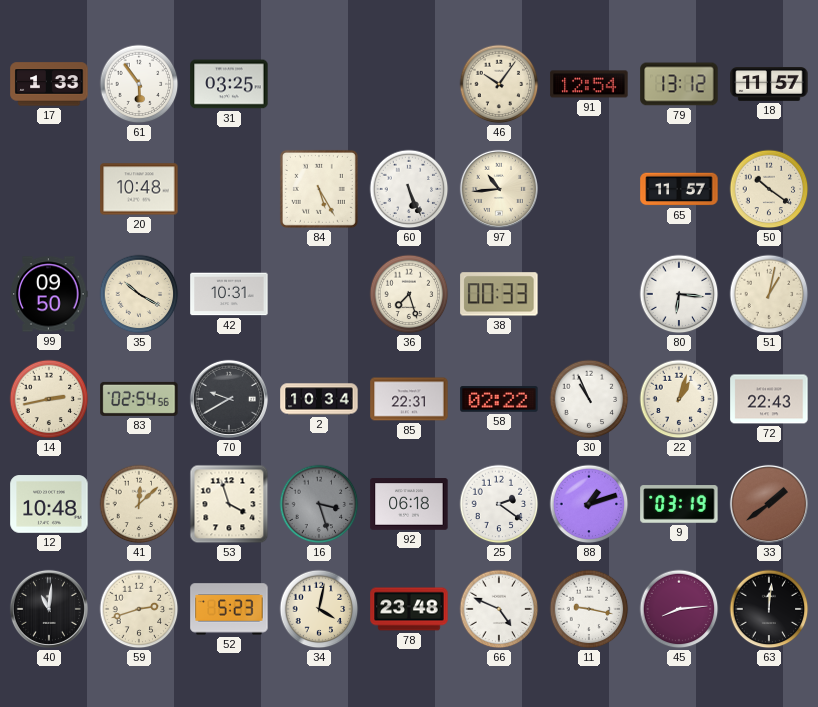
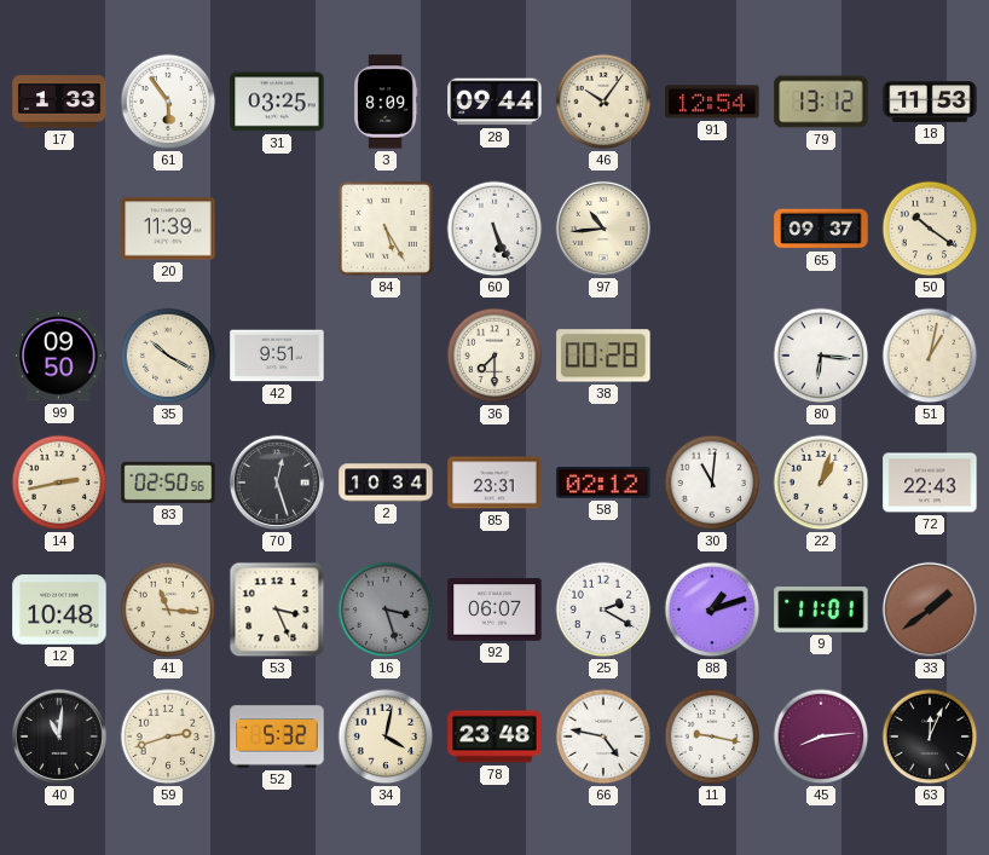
3: none -> 8:09
28: none -> 09:44
18: 11:57 -> 11:53
20: 10:48 -> 11:39
65: 11:57 -> 09:37
42: 10:31 -> 9:51
36: 7:27 -> 7:30
38: 00:33 -> 00:28
83: 02:54 -> 02:50
70: 9:40 -> 12:27
85: 22:31 -> 23:31
58: 02:22 -> 02:12
30: 10:56 -> 11:01
41: 12:08 -> 11:16
53: 3:57 -> 3:26
92: 06:18 -> 06:07
25: 2:21 -> 2:20
9: 03:19 -> 11:01
52: 5:23 -> 5:32
66: 4:49 -> 4:47
63: 12:01 -> 12:04
